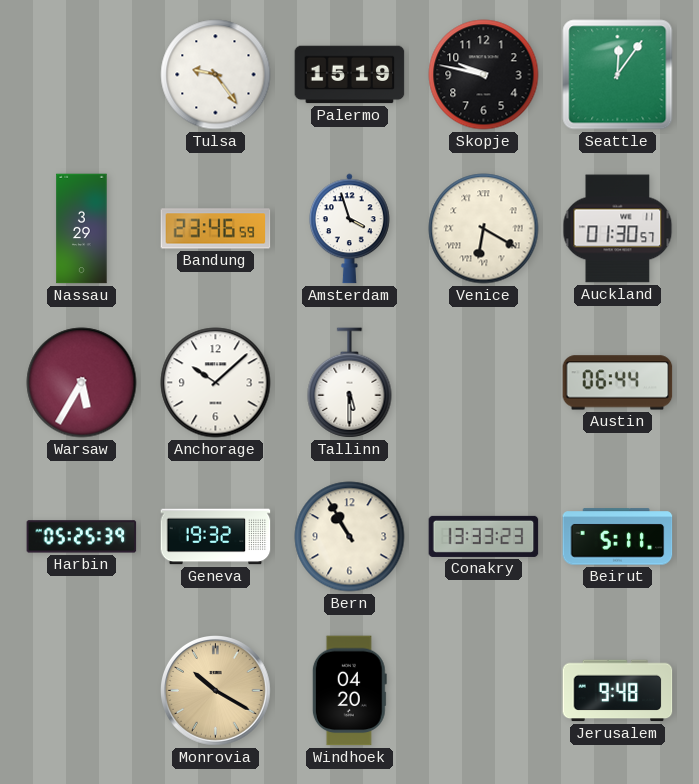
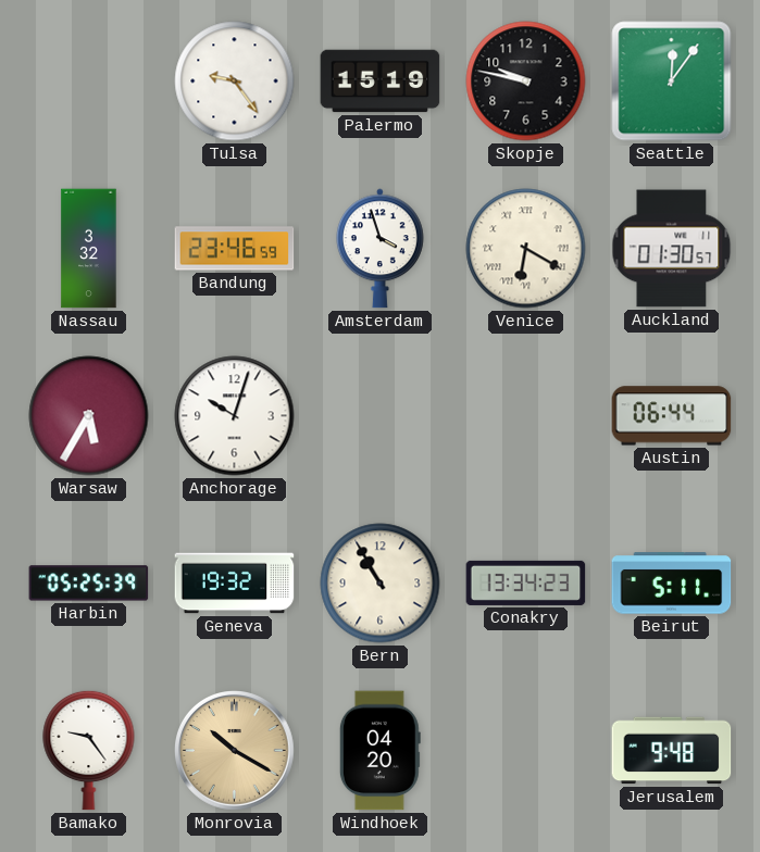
Nassau: 3:29 -> 3:32
Anchorage: 10:08 -> 10:03
Tallinn: 5:30 -> none
Conakry: 13:33 -> 13:34
Bamako: none -> 9:24
